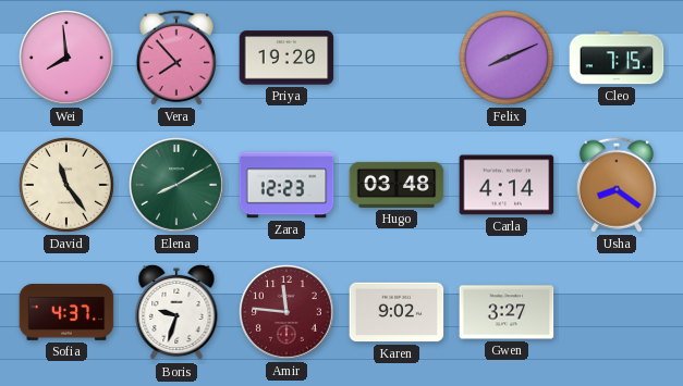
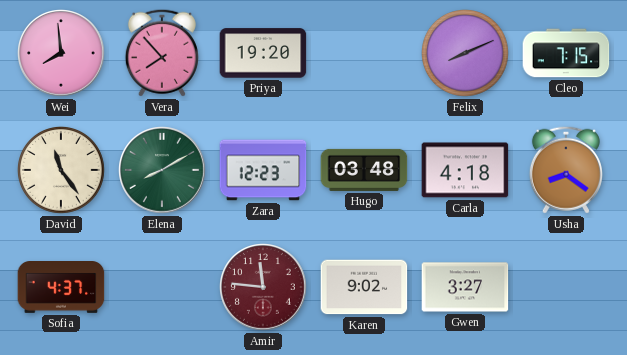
Carla: 4:14 -> 4:18
Boris: 9:33 -> none
